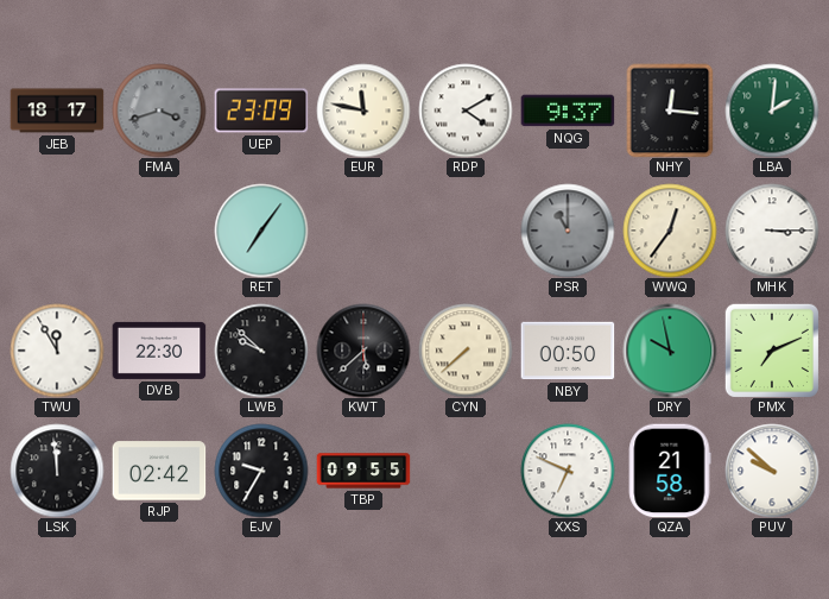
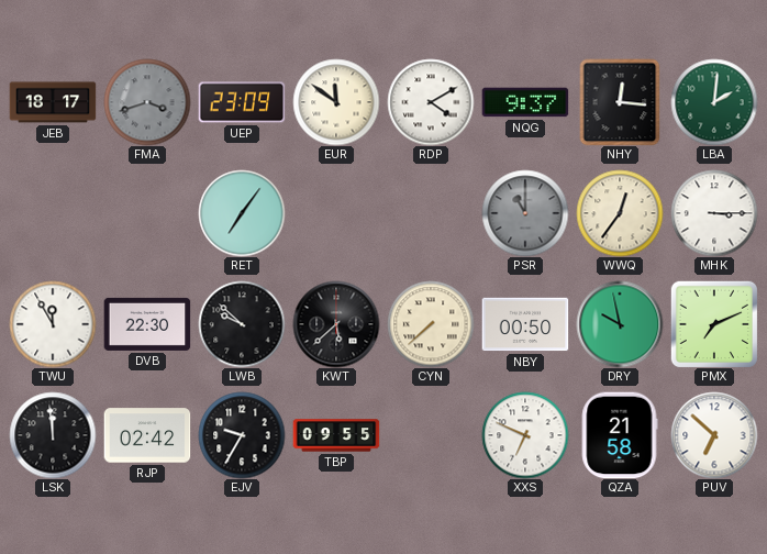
EUR: 11:47 -> 11:51
PUV: 9:52 -> 6:52
